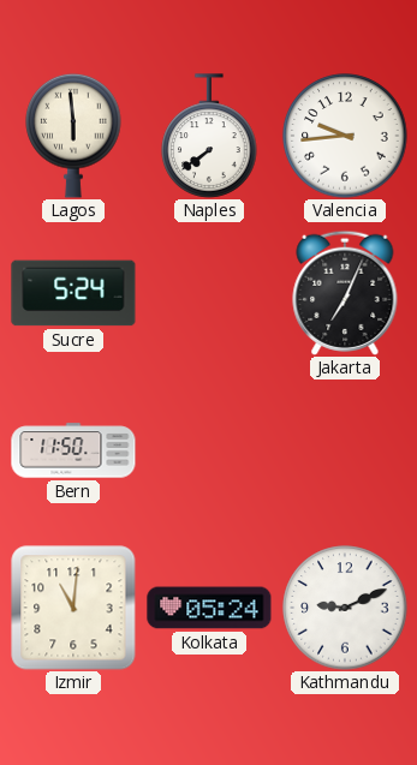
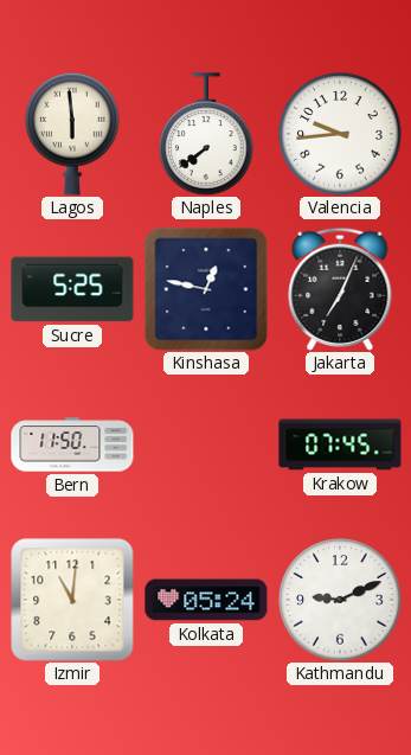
Sucre: 5:24 -> 5:25
Kinshasa: none -> 12:47
Krakow: none -> 07:45
